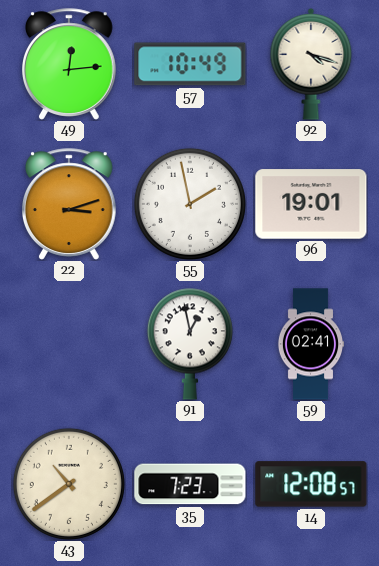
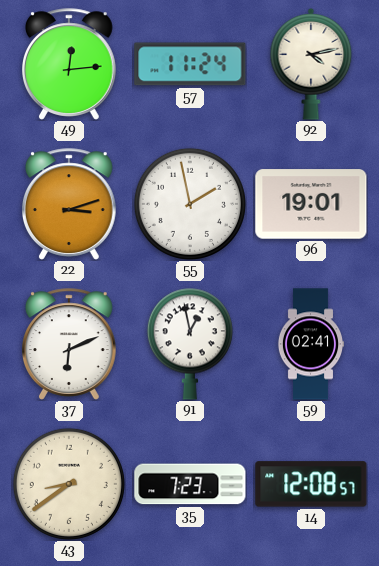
57: 10:49 -> 11:24
92: 4:18 -> 4:13
37: none -> 6:11
43: 10:39 -> 8:39
